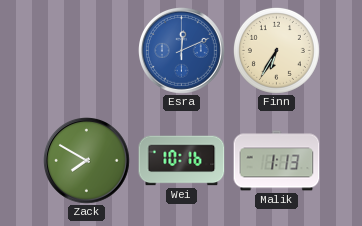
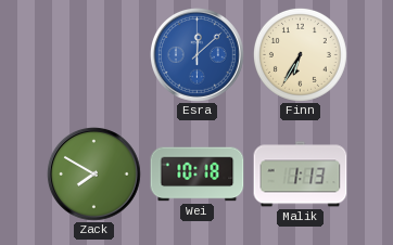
Esra: 12:11 -> 12:08
Wei: 10:16 -> 10:18
